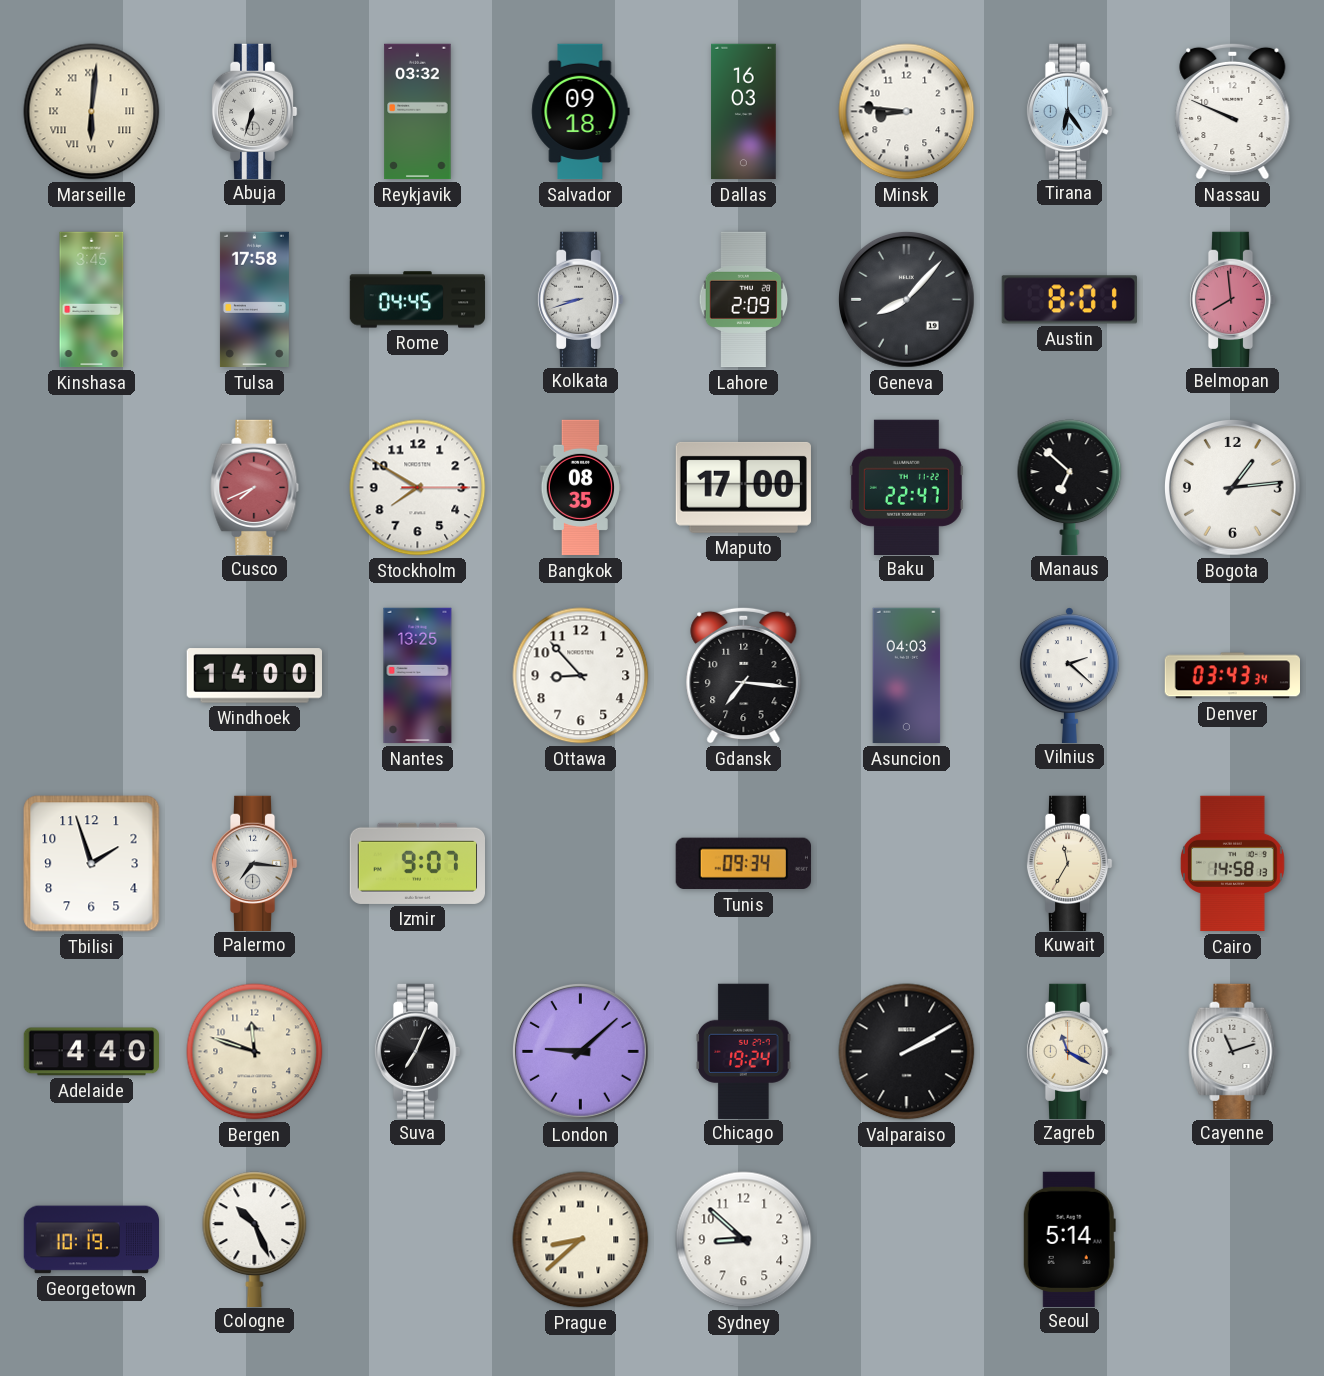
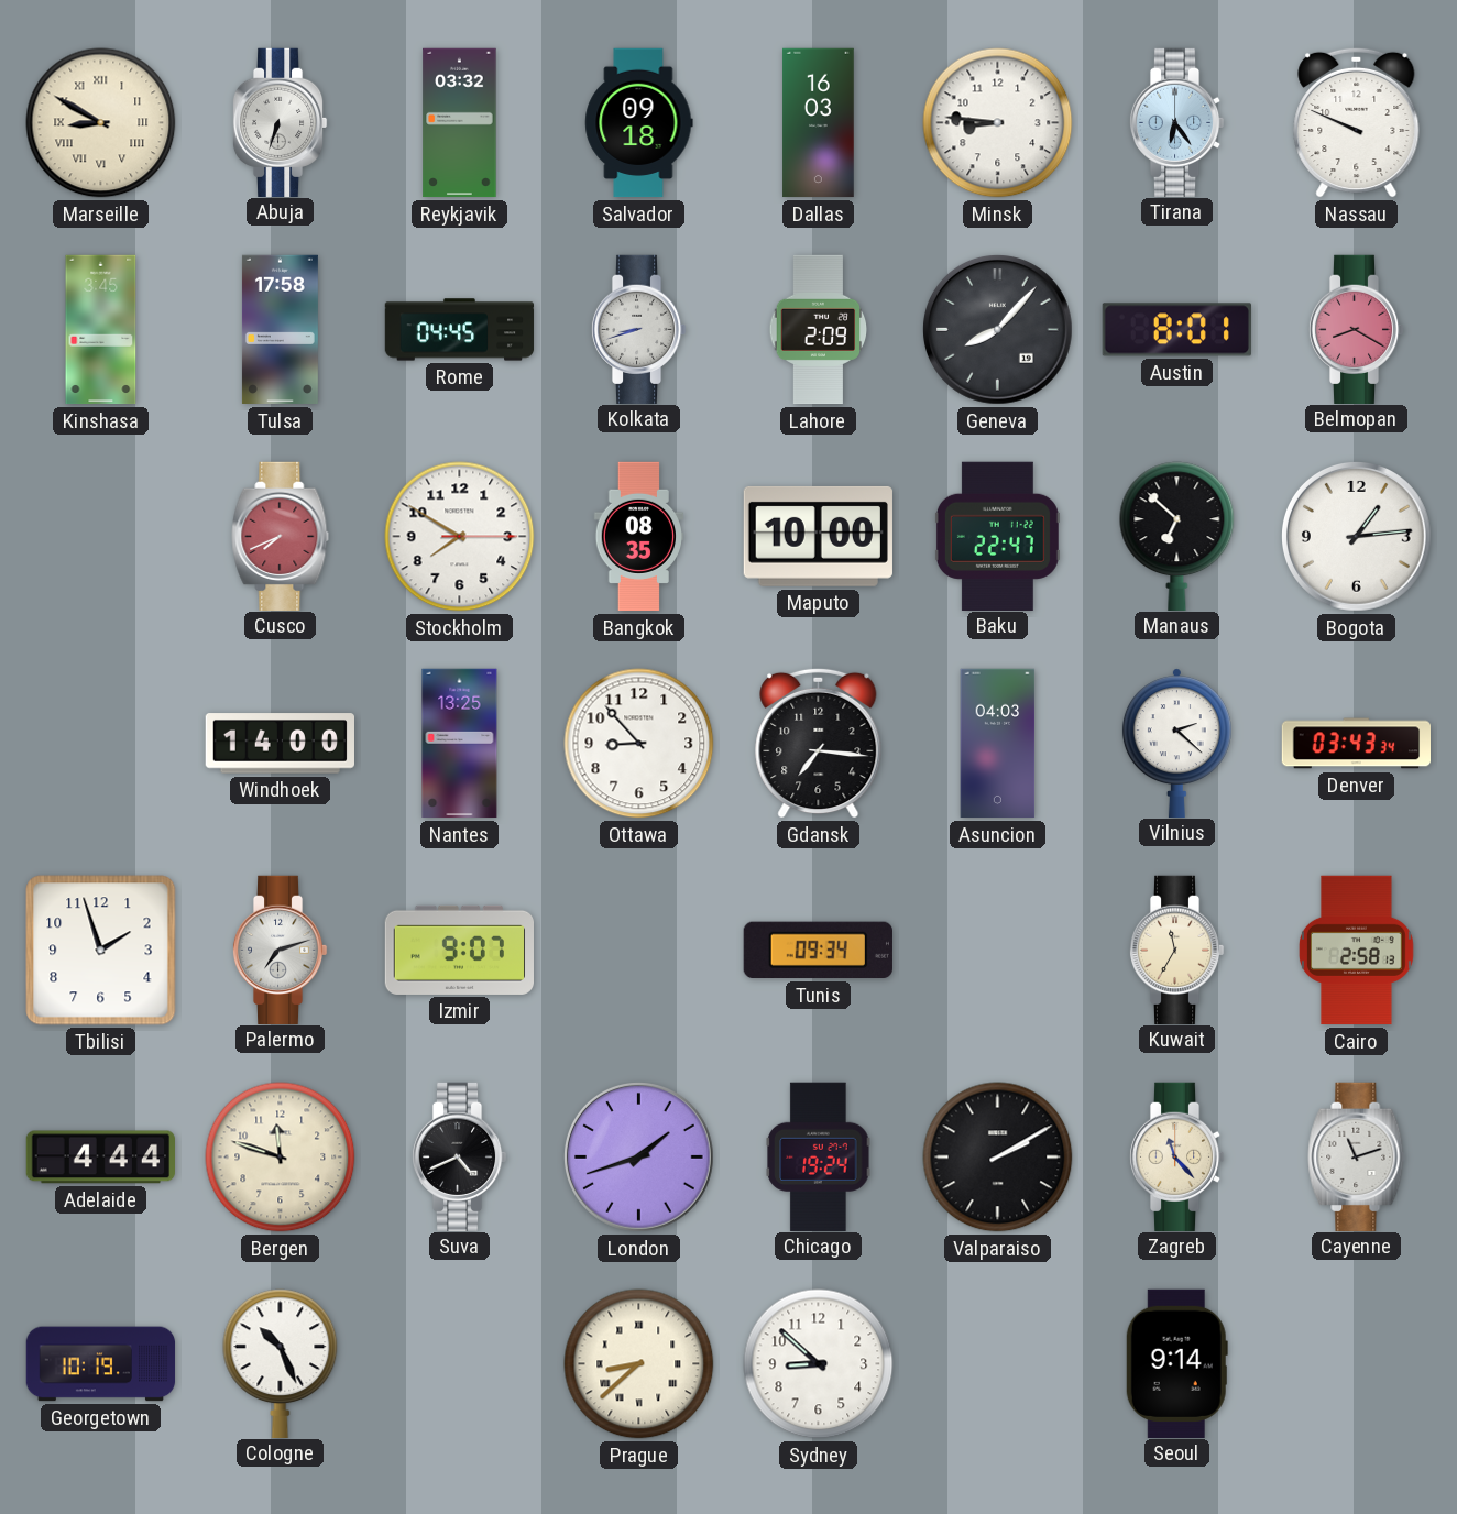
Marseille: 6:01 -> 8:50
Belmopan: 7:59 -> 8:20
Maputo: 17:00 -> 10:00
Palermo: 7:16 -> 7:12
Cairo: 14:58 -> 2:58
Adelaide: 4:40 -> 4:44
Suva: 7:04 -> 4:41
London: 9:08 -> 1:42
Zagreb: 11:20 -> 11:23
Seoul: 5:14 -> 9:14
